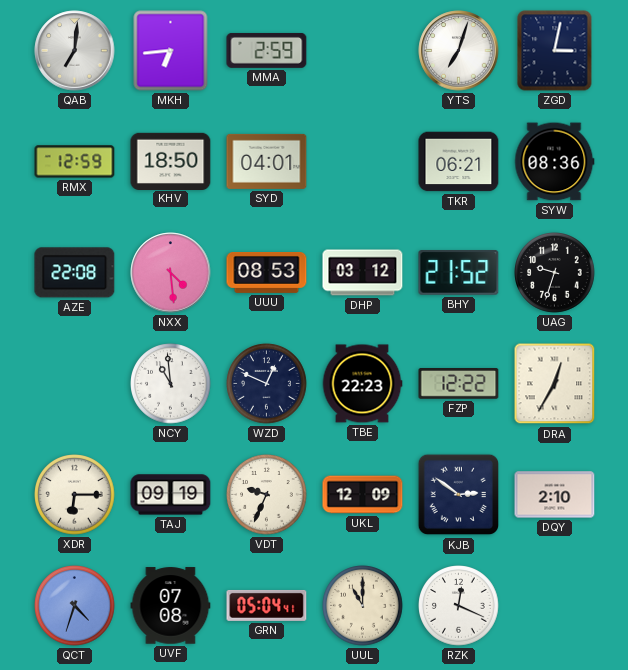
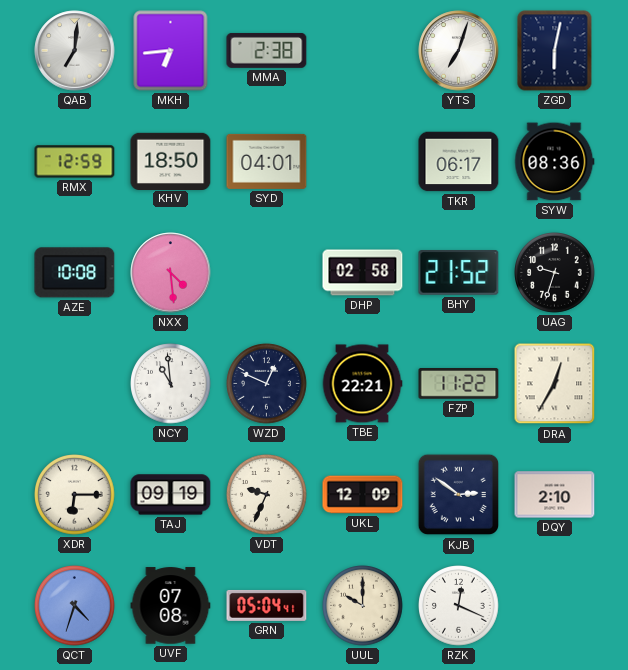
MMA: 2:59 -> 2:38
ZGD: 3:02 -> 6:02
TKR: 06:21 -> 06:17
AZE: 22:08 -> 10:08
UUU: 08:53 -> none
DHP: 03:12 -> 02:58
TBE: 22:23 -> 22:21
FZP: 12:22 -> 11:22
UUL: 11:00 -> 10:00
